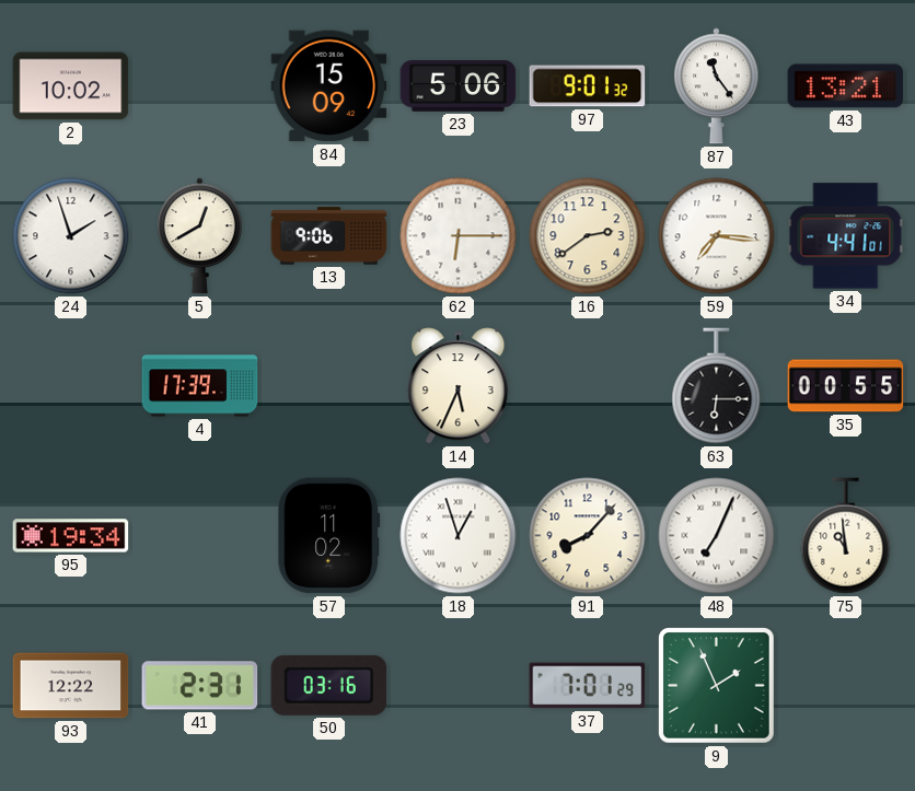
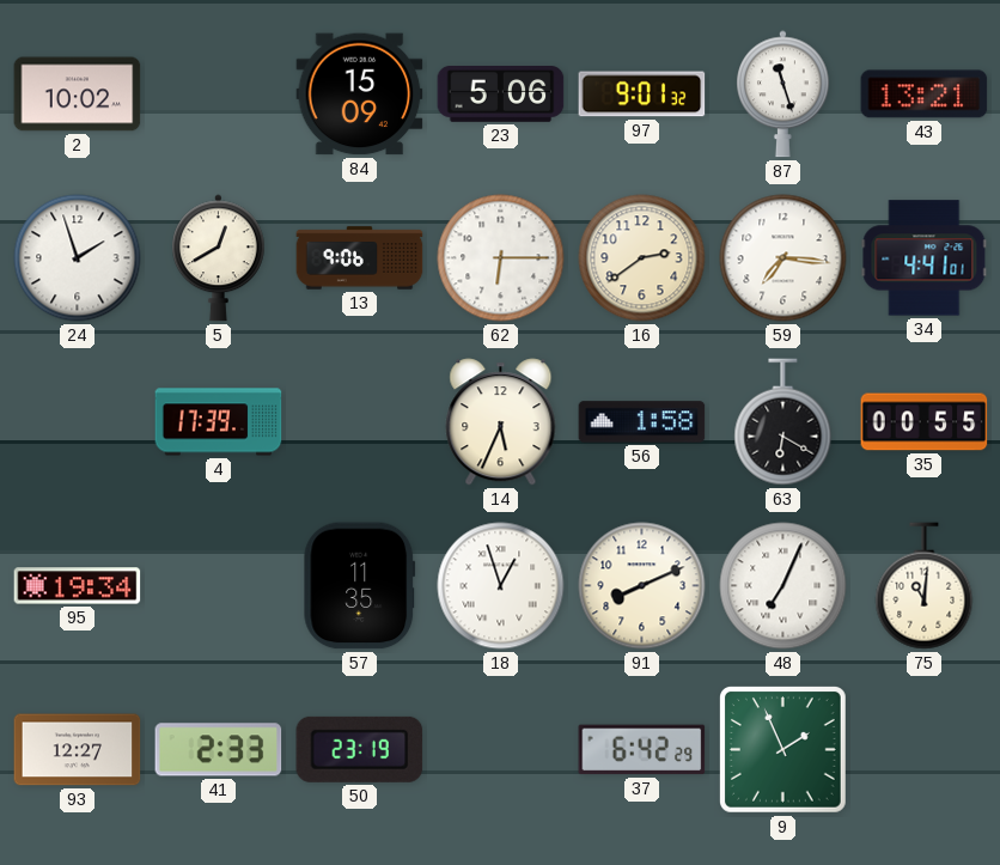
87: 11:24 -> 11:27
56: none -> 1:58
63: 6:15 -> 6:20
57: 11:02 -> 11:35
91: 8:07 -> 8:11
75: 10:59 -> 11:01
93: 12:22 -> 12:27
41: 2:31 -> 2:33
50: 03:16 -> 23:19
37: 7:01 -> 6:42
